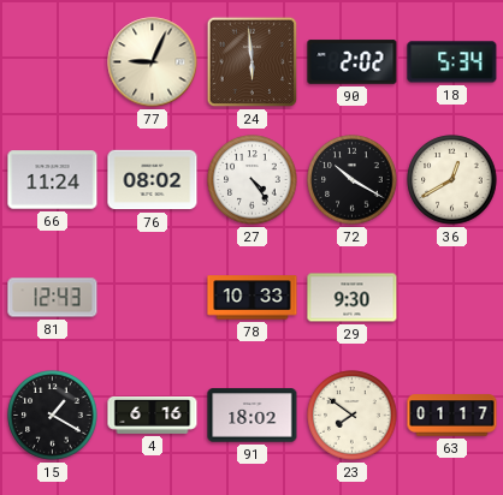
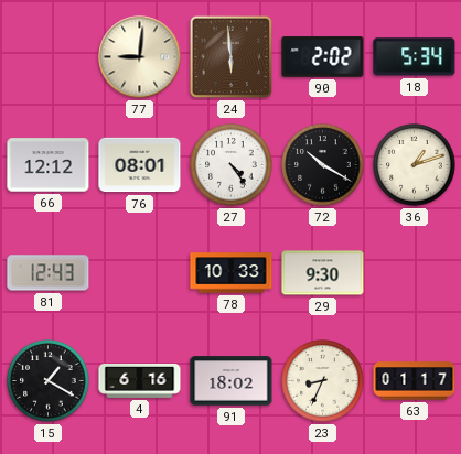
77: 9:04 -> 9:01
66: 11:24 -> 12:12
76: 08:02 -> 08:01
36: 12:40 -> 1:12
23: 7:51 -> 8:34
